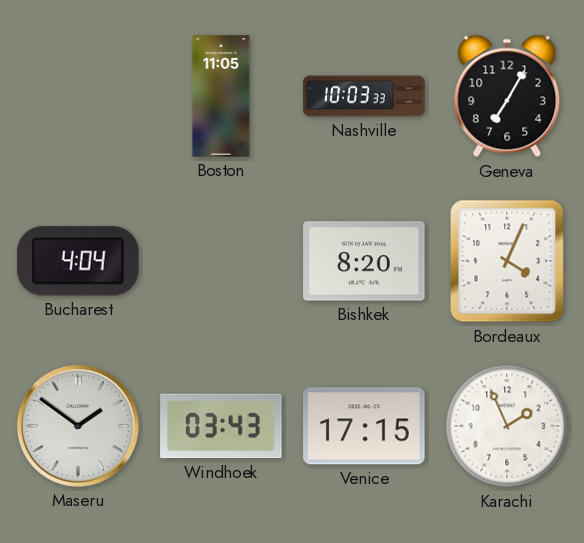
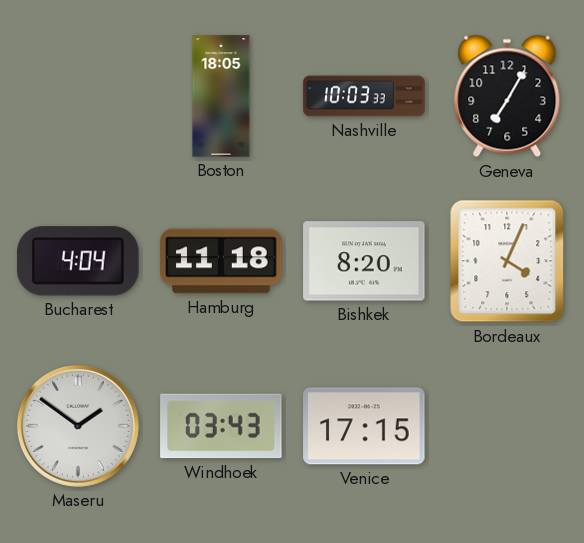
Boston: 11:05 -> 18:05
Hamburg: none -> 11:18
Karachi: 1:56 -> none
